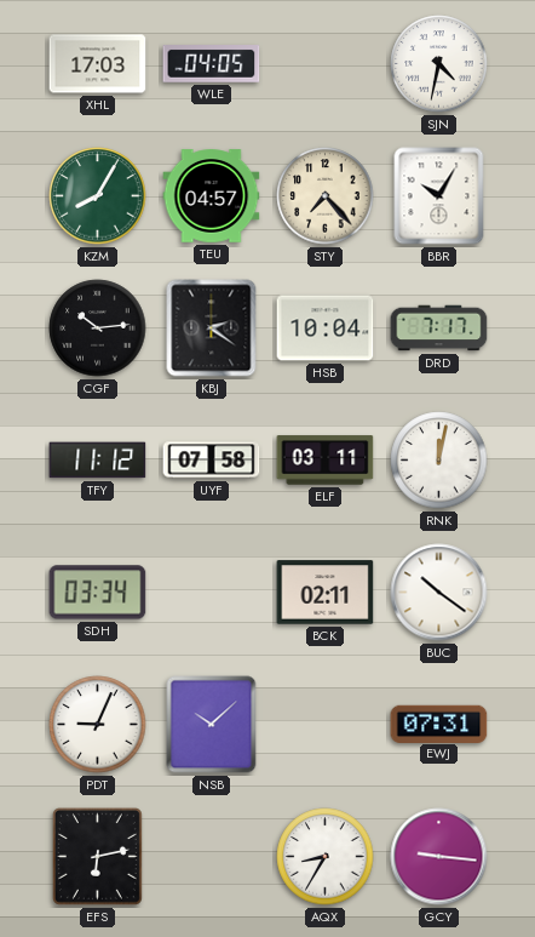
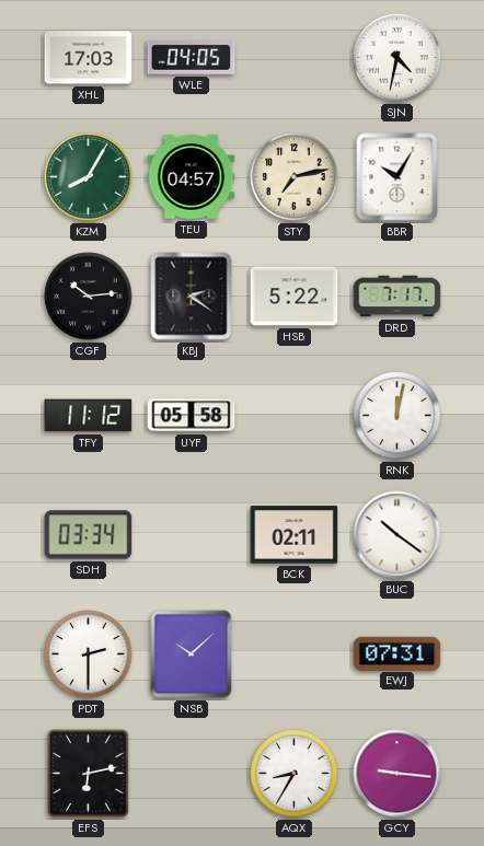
STY: 7:23 -> 7:13
HSB: 10:04 -> 5:22
UYF: 07:58 -> 05:58
ELF: 03:11 -> none
PDT: 9:04 -> 2:30
